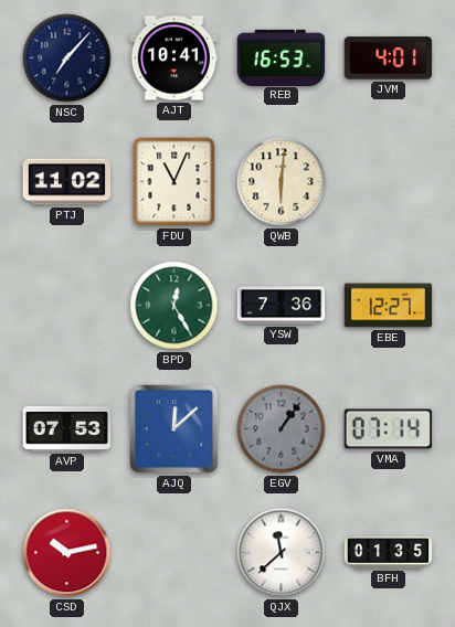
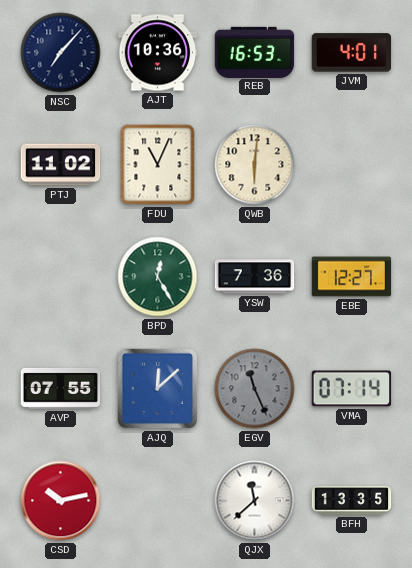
AJT: 10:41 -> 10:36
AVP: 07:53 -> 07:55
EGV: 1:06 -> 11:26
BFH: 01:35 -> 13:35
